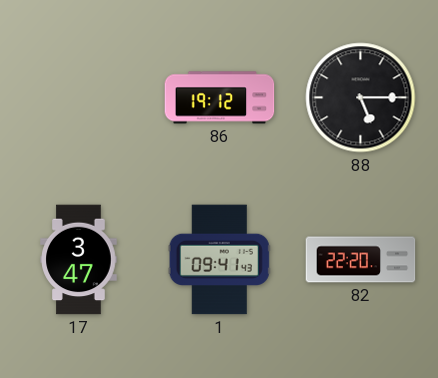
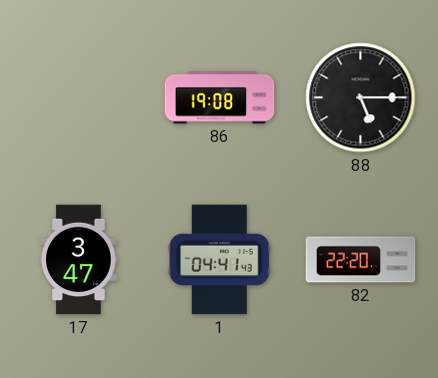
86: 19:12 -> 19:08
1: 09:41 -> 04:41
